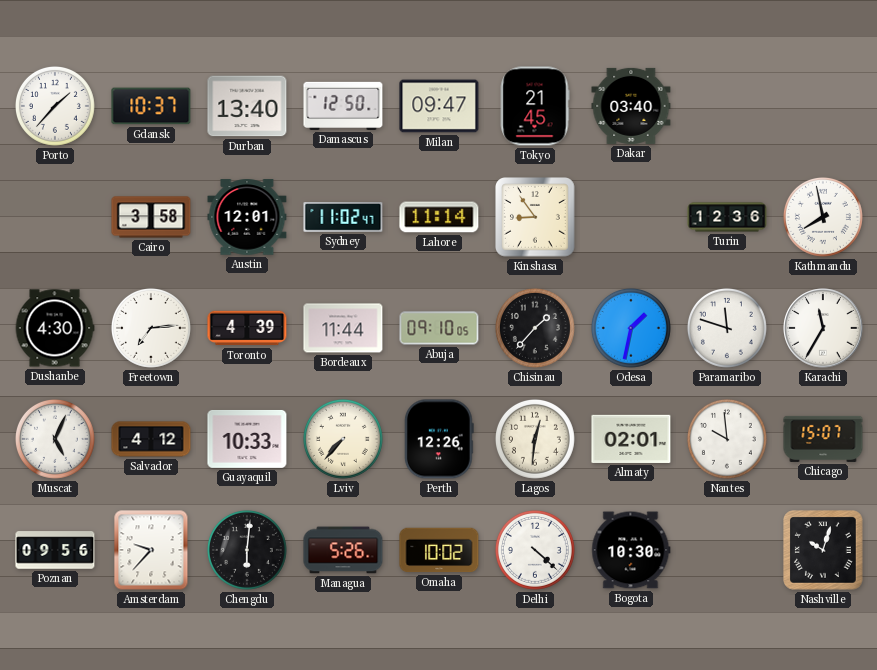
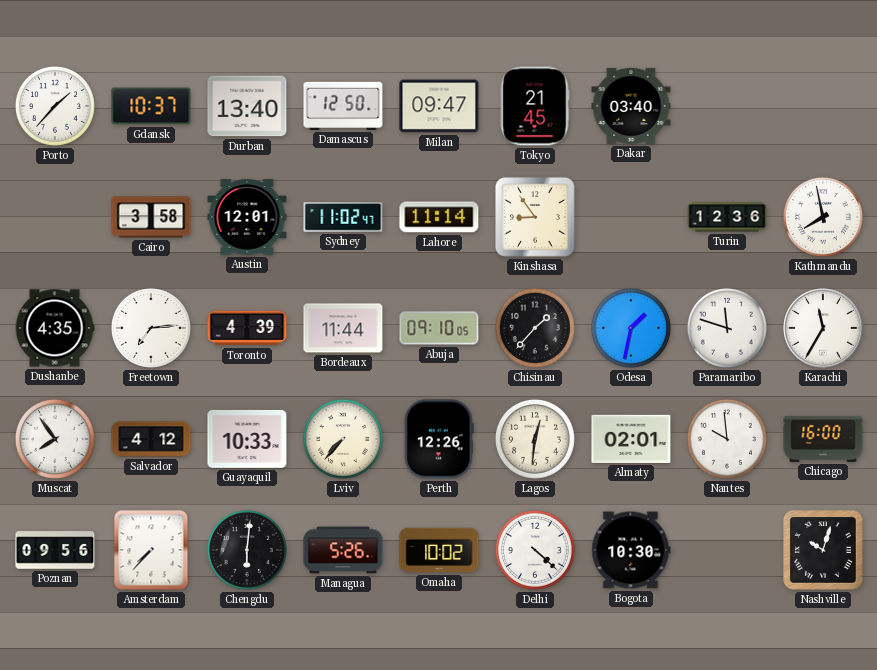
Dushanbe: 4:30 -> 4:35
Muscat: 5:04 -> 7:54
Chicago: 15:07 -> 16:00
Amsterdam: 9:37 -> 7:37
